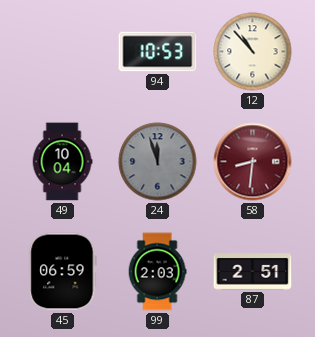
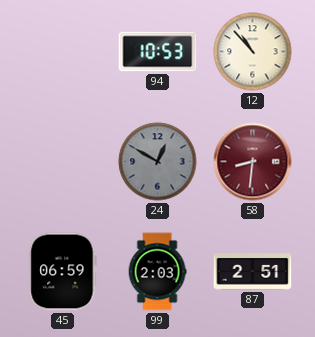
49: 10:04 -> none
24: 11:57 -> 12:50
